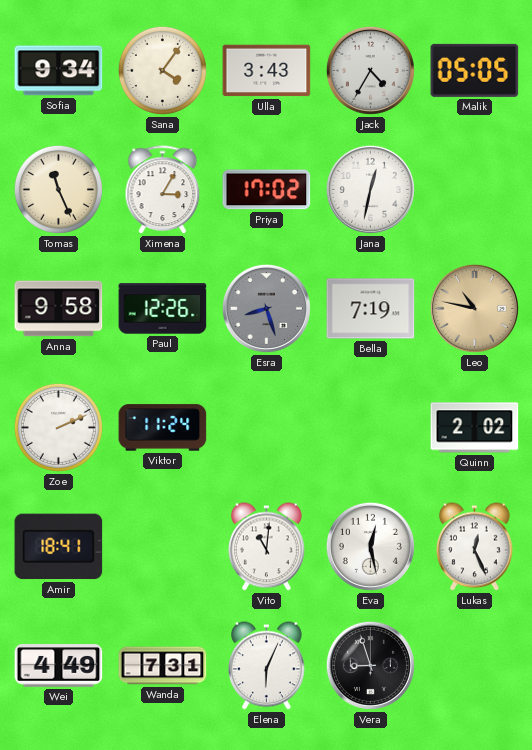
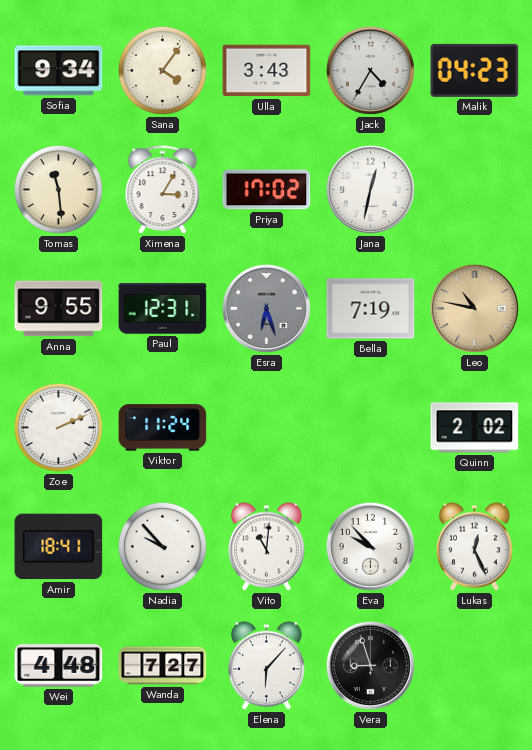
Malik: 05:05 -> 04:23
Tomas: 11:26 -> 11:29
Anna: 9:58 -> 9:55
Paul: 12:26 -> 12:31
Esra: 8:27 -> 6:27
Nadia: none -> 9:53
Eva: 12:28 -> 9:53
Wei: 4:49 -> 4:48
Wanda: 7:31 -> 7:27
Elena: 6:04 -> 6:07
